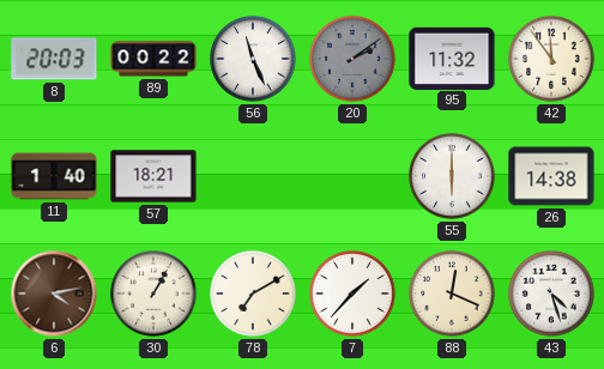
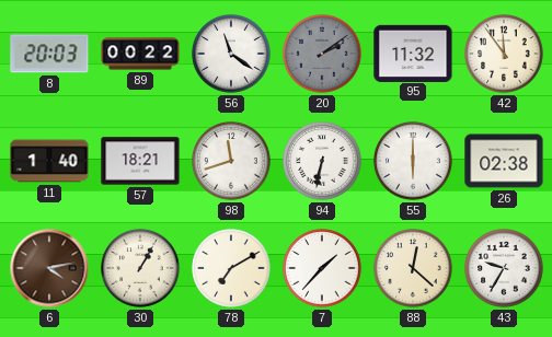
56: 11:26 -> 11:21
98: none -> 11:42
94: none -> 6:32
26: 14:38 -> 02:38
88: 12:19 -> 12:22
43: 4:27 -> 9:35
